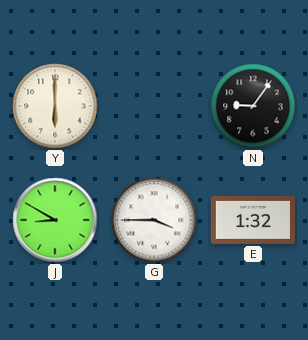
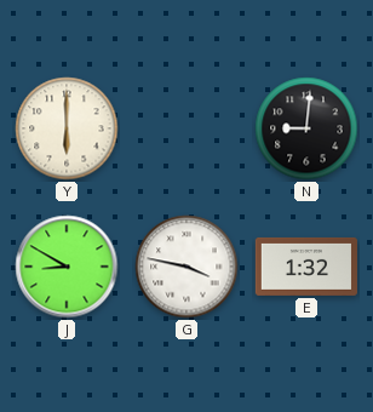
N: 9:06 -> 9:01
G: 3:45 -> 3:47
